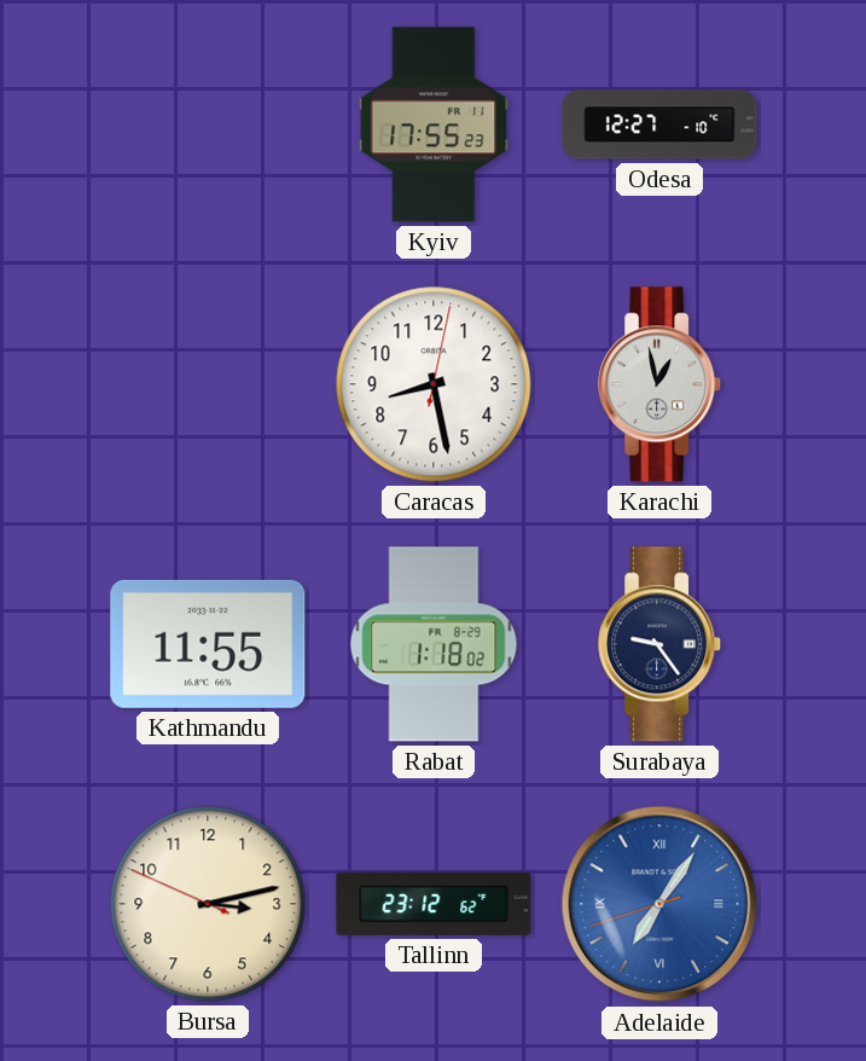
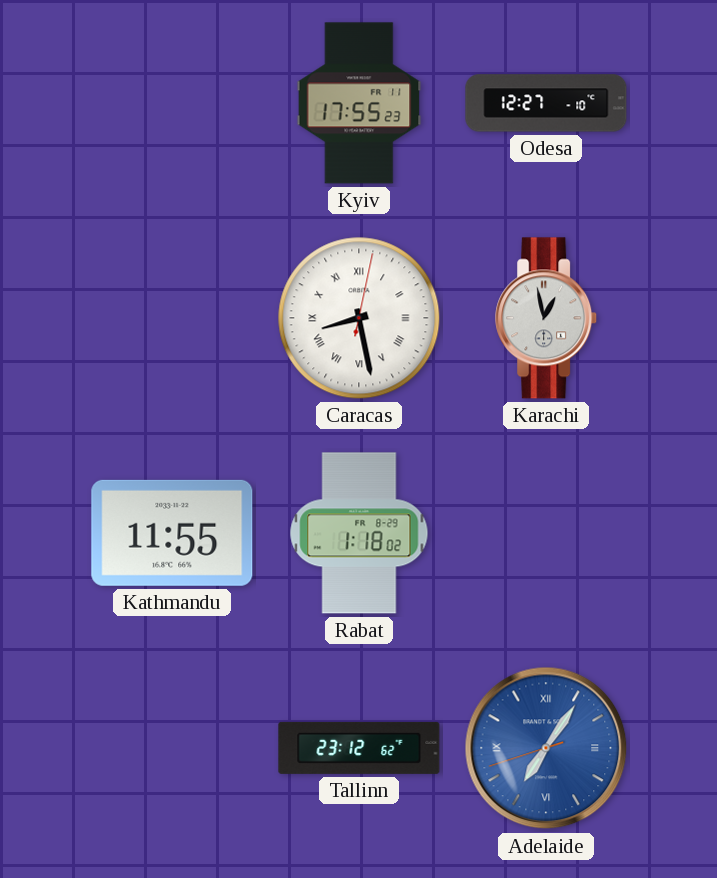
Caracas numerals: Arabic -> Roman
Surabaya: 9:24 -> none
Bursa: 3:12 -> none
